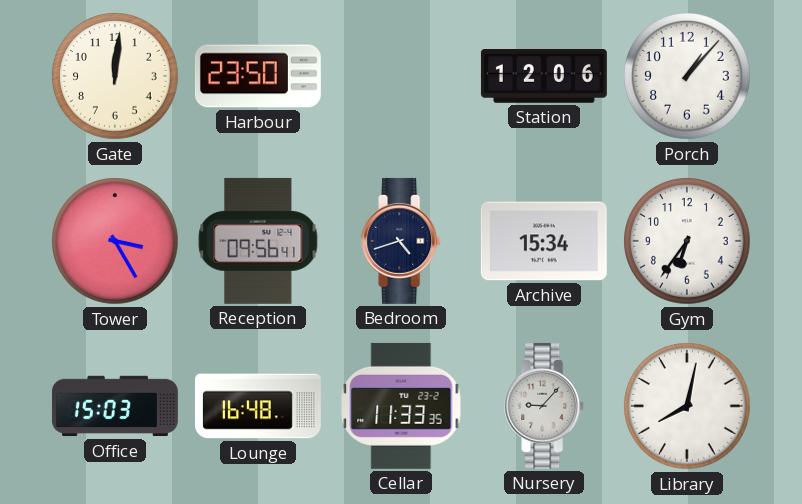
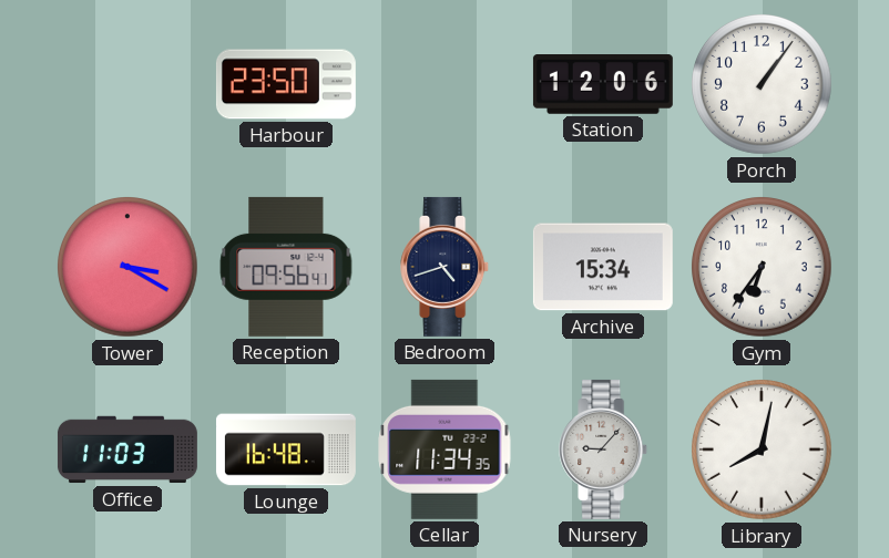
Gate: 12:01 -> none
Porch: 1:07 -> 1:06
Tower: 3:25 -> 3:20
Office: 15:03 -> 11:03
Cellar: 11:33 -> 11:34
